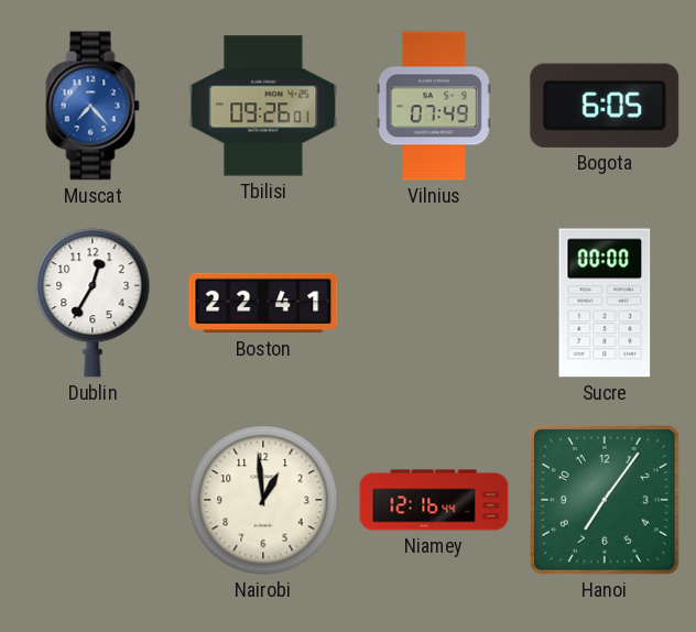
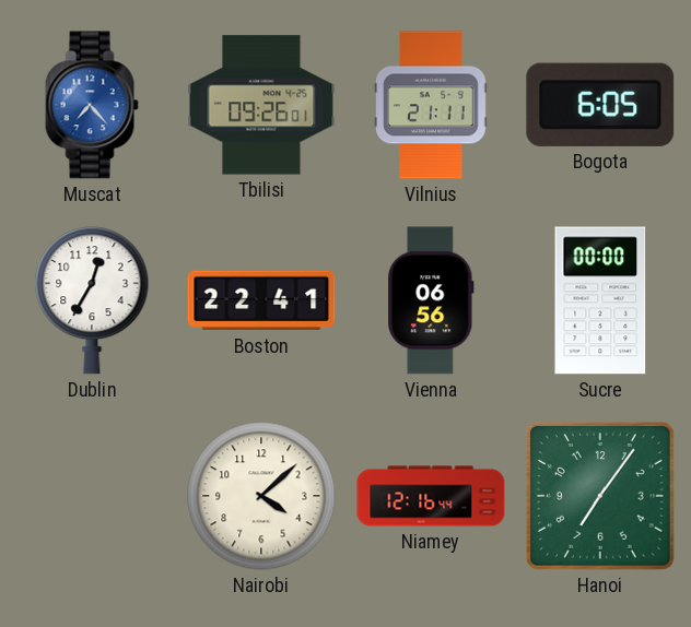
Vilnius: 07:49 -> 21:11
Vienna: none -> 06:56
Nairobi: 12:59 -> 4:08
